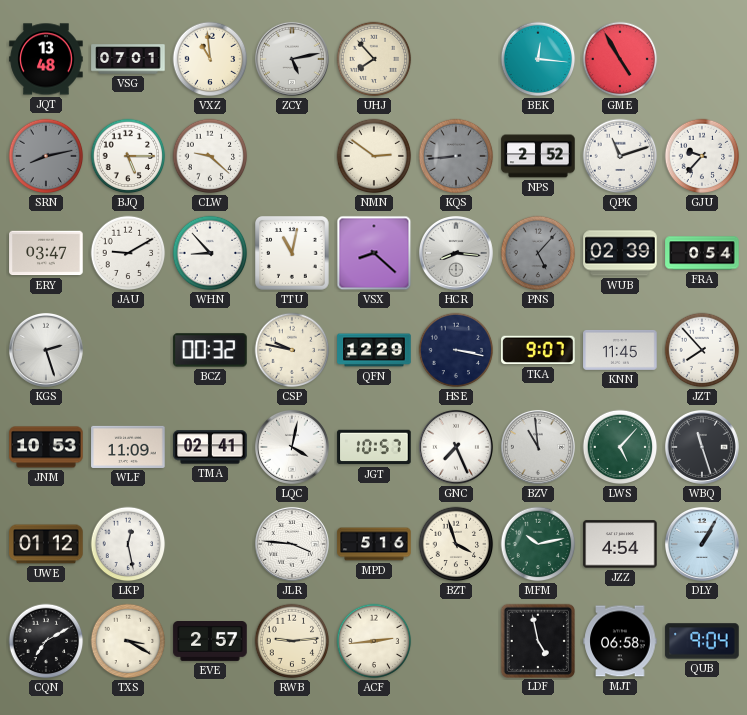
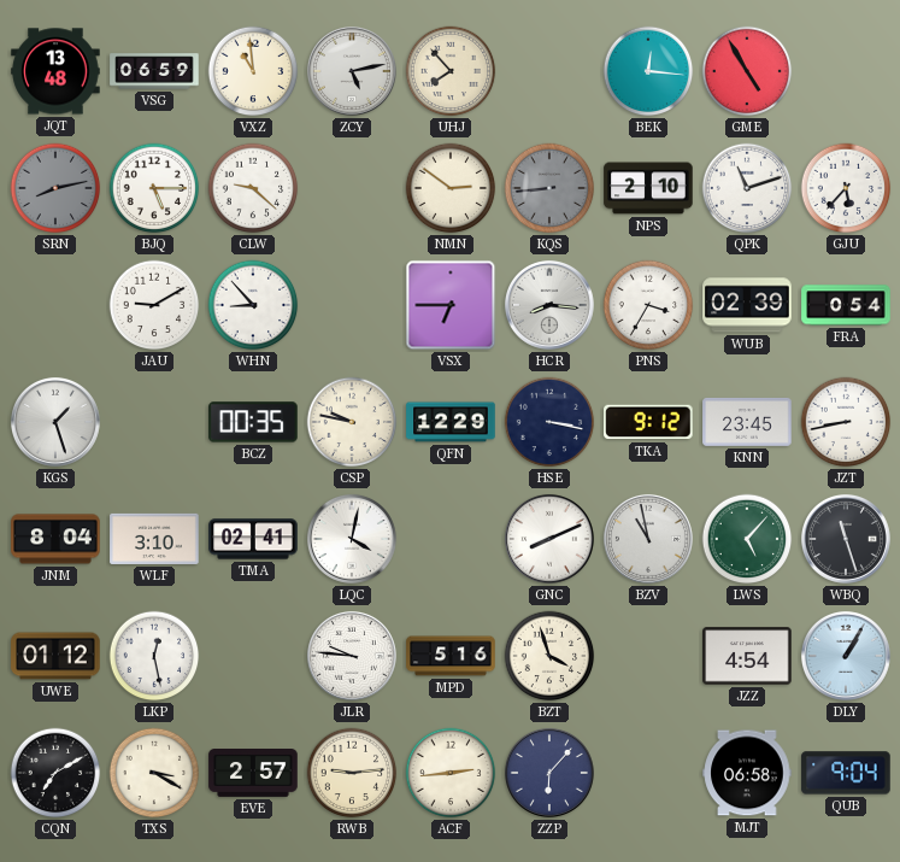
VSG: 07:01 -> 06:59
NPS: 2:52 -> 2:10
GJU: 9:37 -> 5:37
ERY: 03:47 -> none
TTU: 11:02 -> none
VSX: 8:22 -> 6:45
PNS: 5:07 -> 3:35
PNS dial: grey -> white
KGS: 2:27 -> 1:27
BCZ: 00:32 -> 00:35
TKA: 9:07 -> 9:12
KNN: 11:45 -> 23:45
JZT: 7:53 -> 8:43
JNM: 10:53 -> 8:04
WLF: 11:09 -> 3:10
JGT: 10:57 -> none
GNC: 7:26 -> 8:11
BZV: 10:59 -> 10:58
JLR: 3:46 -> 9:46
MFM: 10:13 -> none
ZZP: none -> 6:07
LDF: 4:58 -> none
